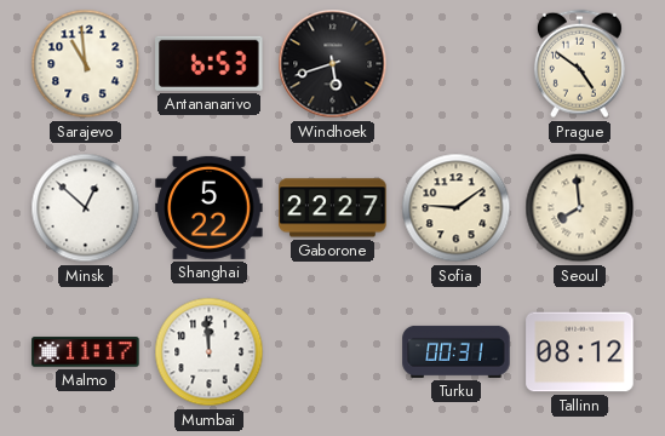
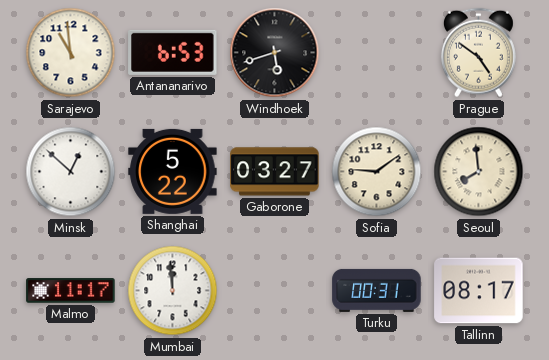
Gaborone: 22:27 -> 03:27
Tallinn: 08:12 -> 08:17
